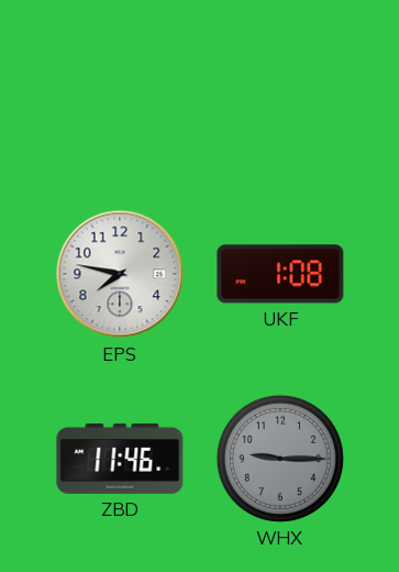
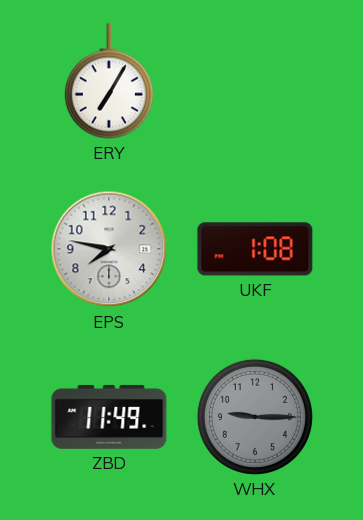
ERY: none -> 7:05
ZBD: 11:46 -> 11:49
